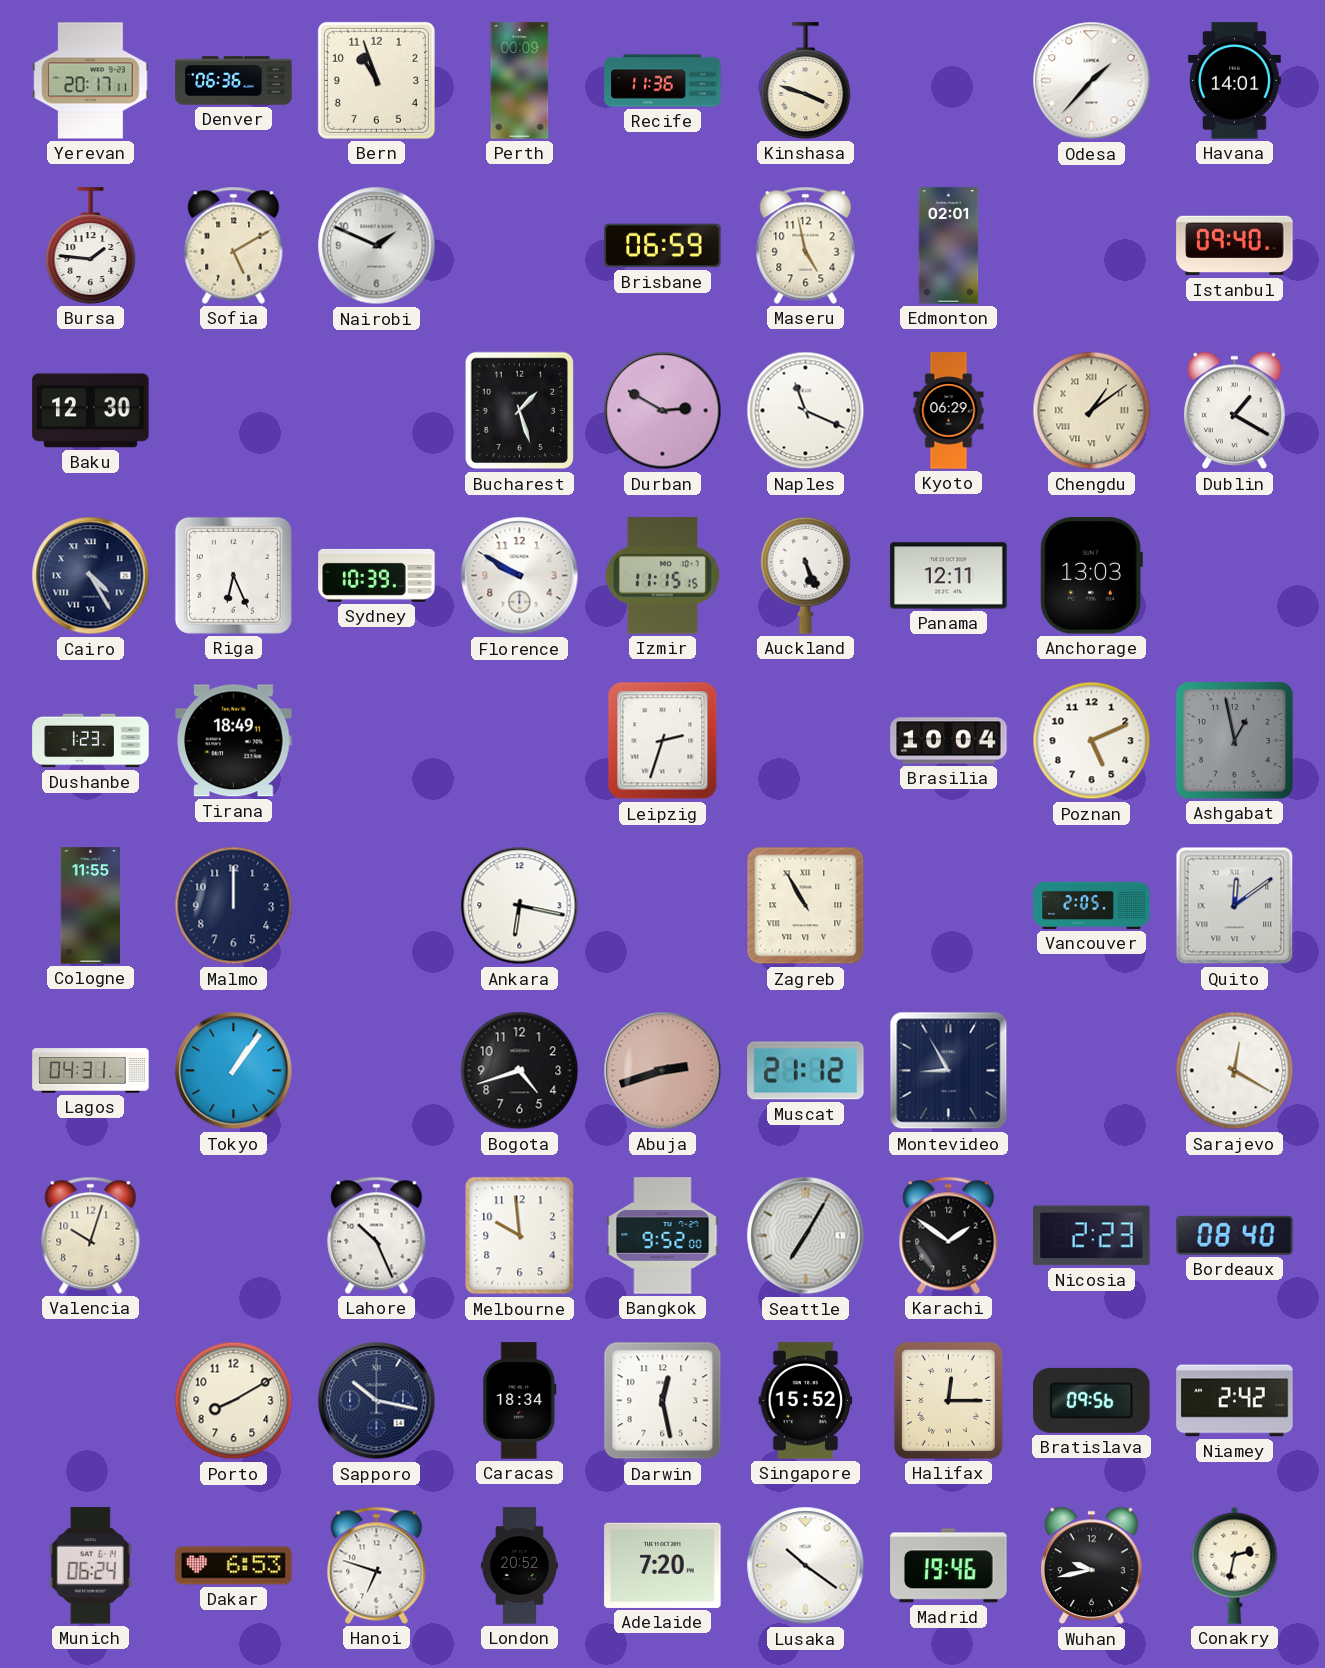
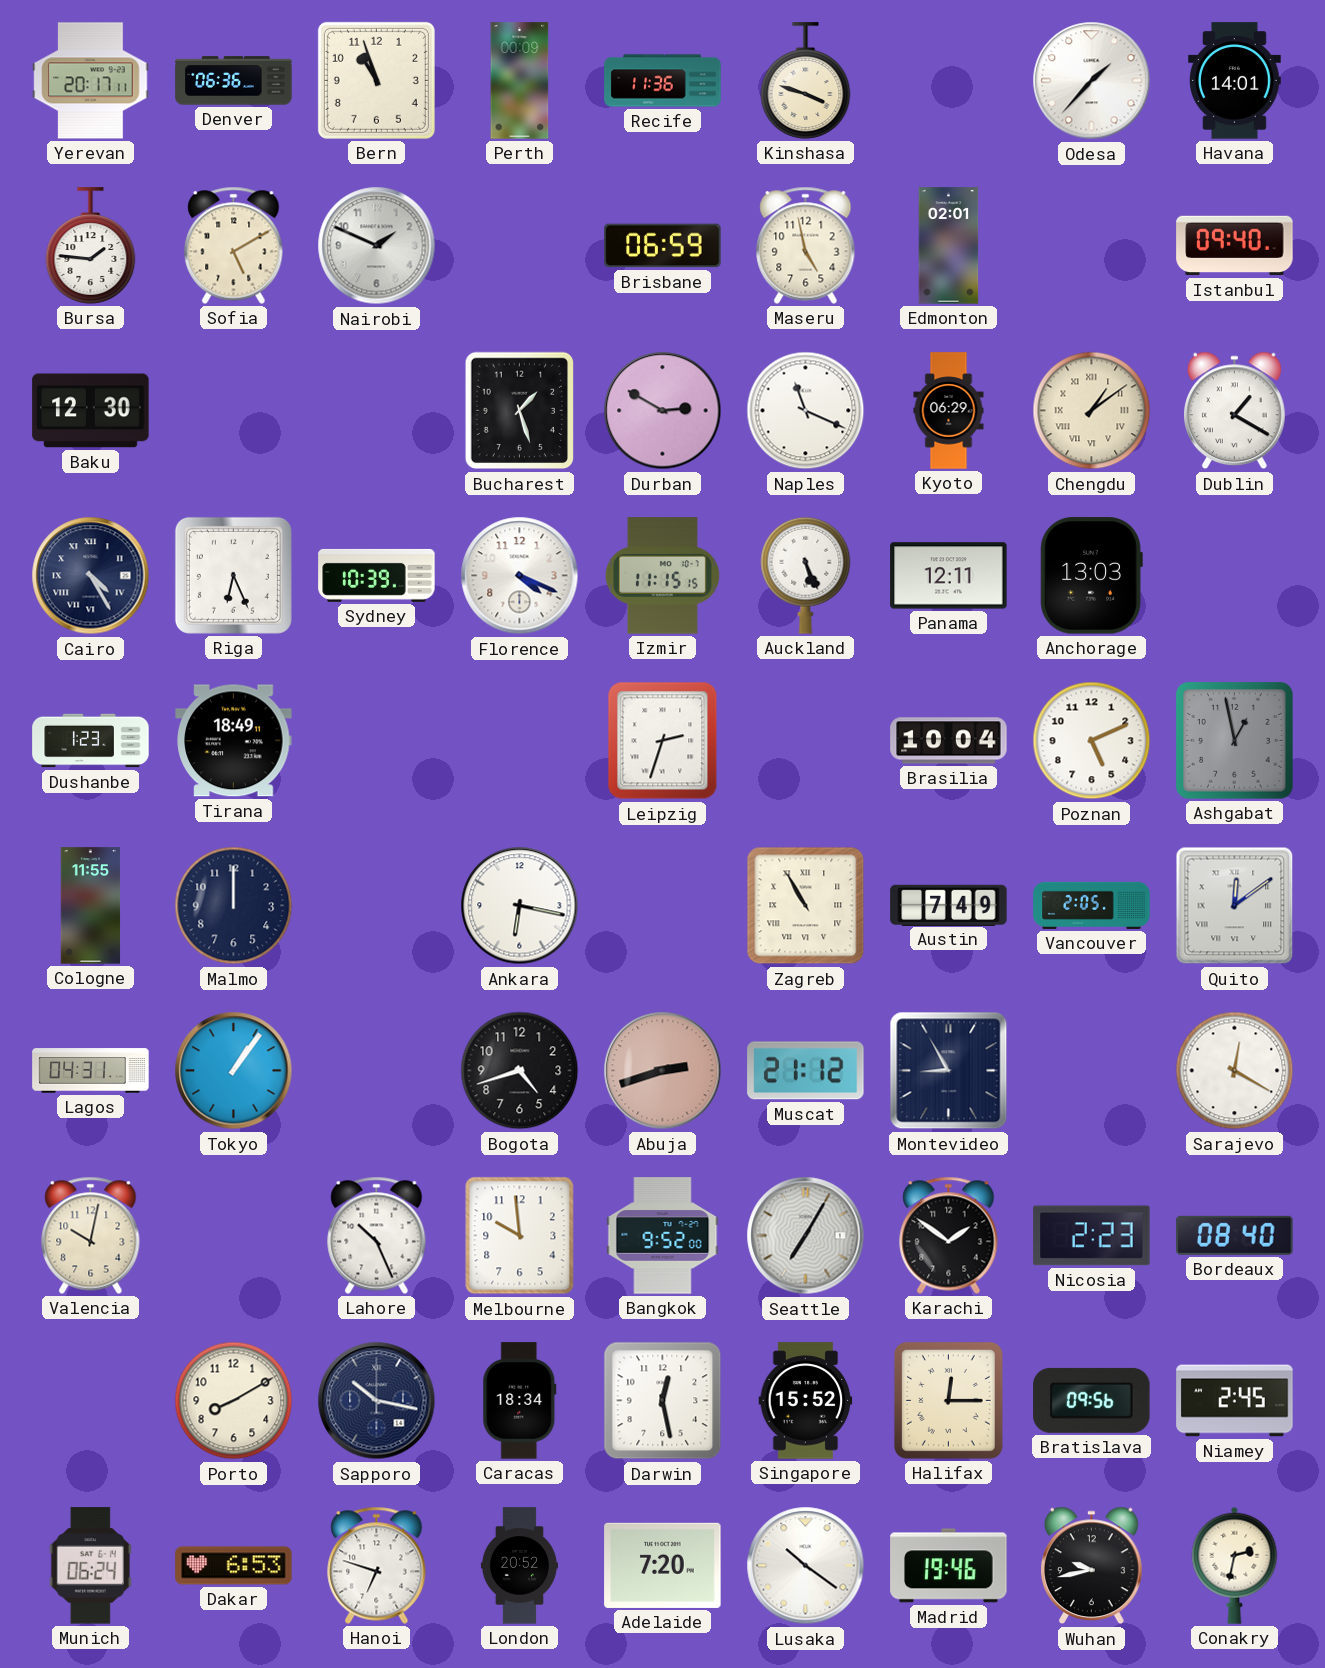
Florence: 9:50 -> 4:19
Austin: none -> 7:49
Valencia: 10:03 -> 10:02
Niamey: 2:42 -> 2:45
